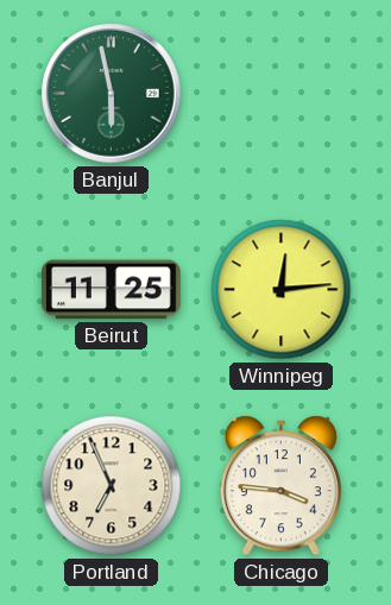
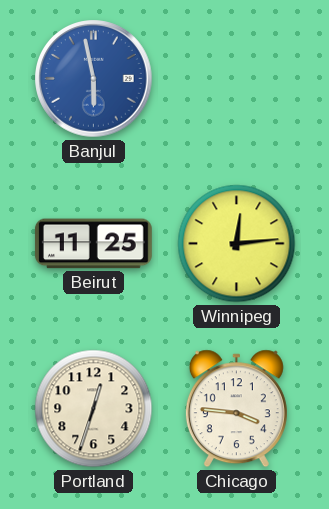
Banjul dial: green -> blue
Portland: 6:56 -> 12:33
